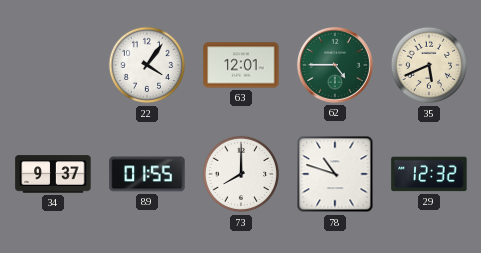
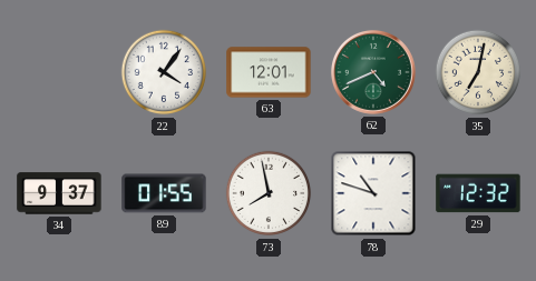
62: 4:45 -> 4:41
35: 5:41 -> 7:02
73: 8:00 -> 7:58
